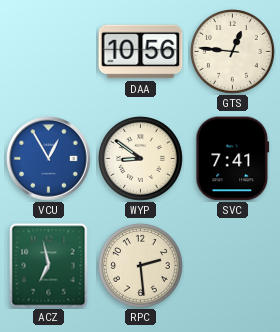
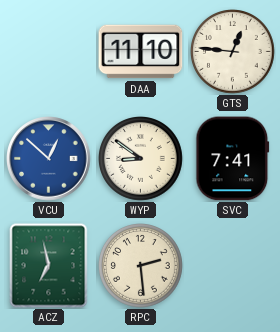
DAA: 10:56 -> 11:10
VCU: 12:55 -> 12:52
